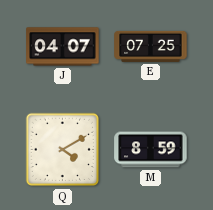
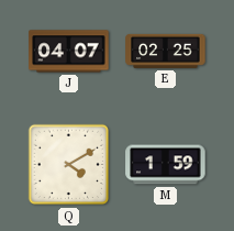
E: 07:25 -> 02:25
M: 8:59 -> 1:59
